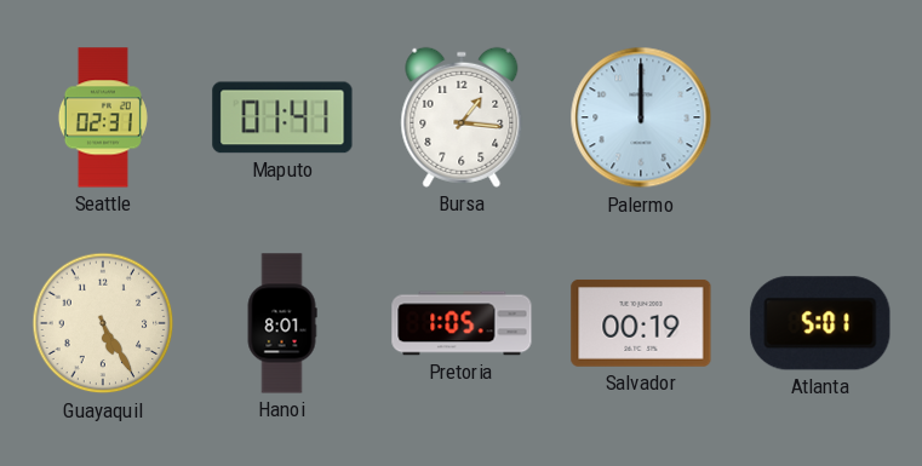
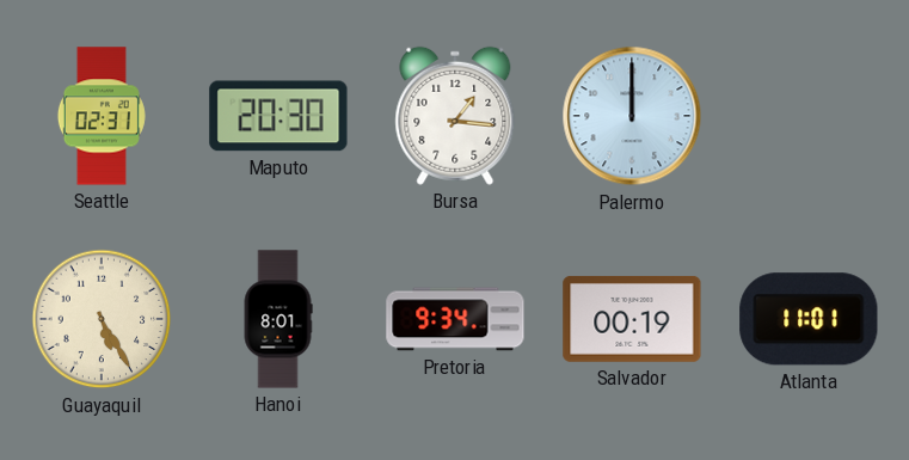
Maputo: 01:41 -> 20:30
Pretoria: 1:05 -> 9:34
Atlanta: 5:01 -> 11:01
